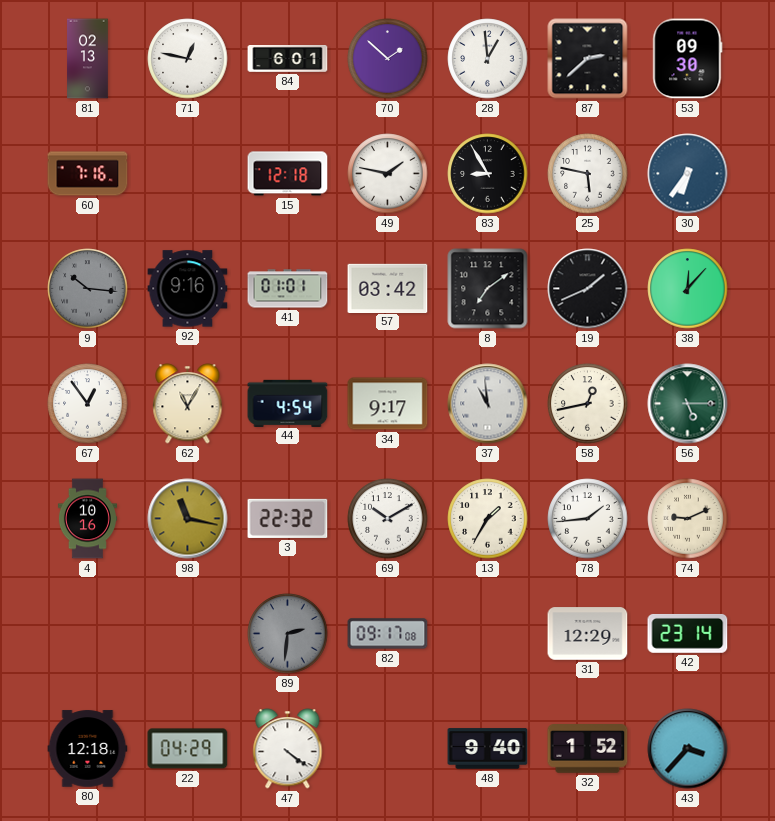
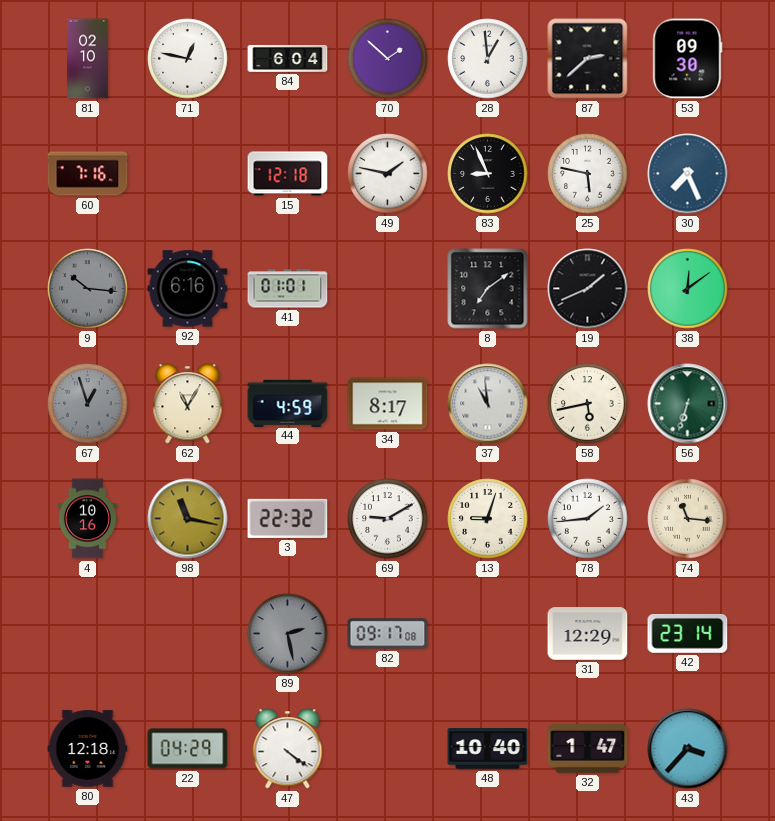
81: 02:13 -> 02:10
84: 6:01 -> 6:04
83: 8:55 -> 8:56
30: 6:36 -> 7:26
92: 9:16 -> 6:16
57: 03:42 -> none
38: 12:07 -> 12:09
67: 12:54 -> 12:57
67 dial: white -> grey
44: 4:54 -> 4:59
34: 9:17 -> 8:17
58: 12:43 -> 5:43
56: 5:15 -> 6:33
69: 10:10 -> 9:10
13: 1:35 -> 9:03
74: 9:11 -> 11:16
89: 2:31 -> 2:28
48: 9:40 -> 10:40
32: 1:52 -> 1:47
